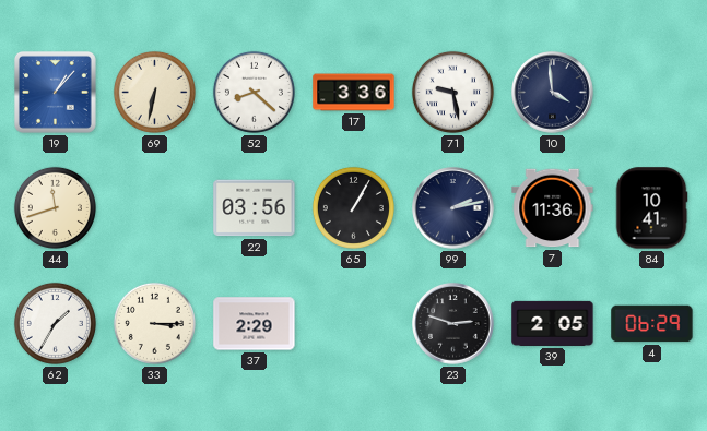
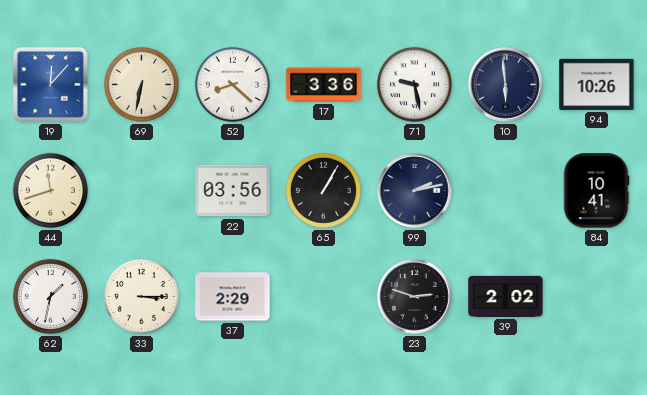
19: 1:07 -> 12:07
10: 3:59 -> 5:59
94: none -> 10:26
7: 11:36 -> none
62: 1:35 -> 1:32
39: 2:05 -> 2:02
4: 06:29 -> none
